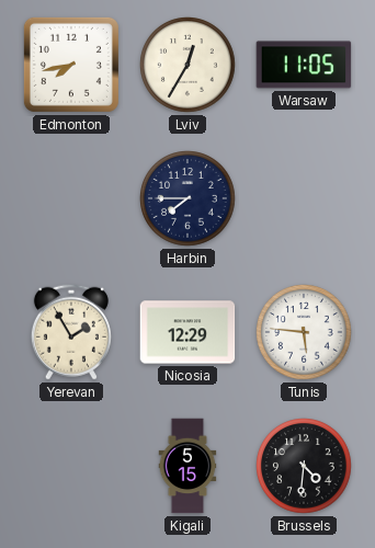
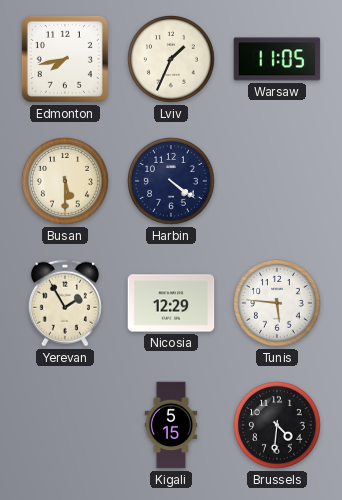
Lviv: 12:35 -> 1:34
Busan: none -> 5:30
Harbin: 7:45 -> 4:21
